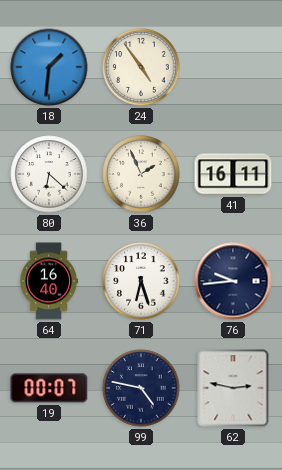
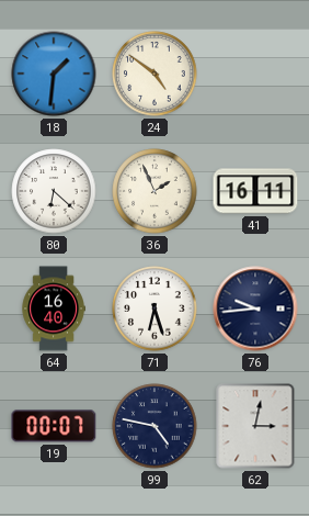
24: 4:54 -> 4:51
62: 2:47 -> 3:02
